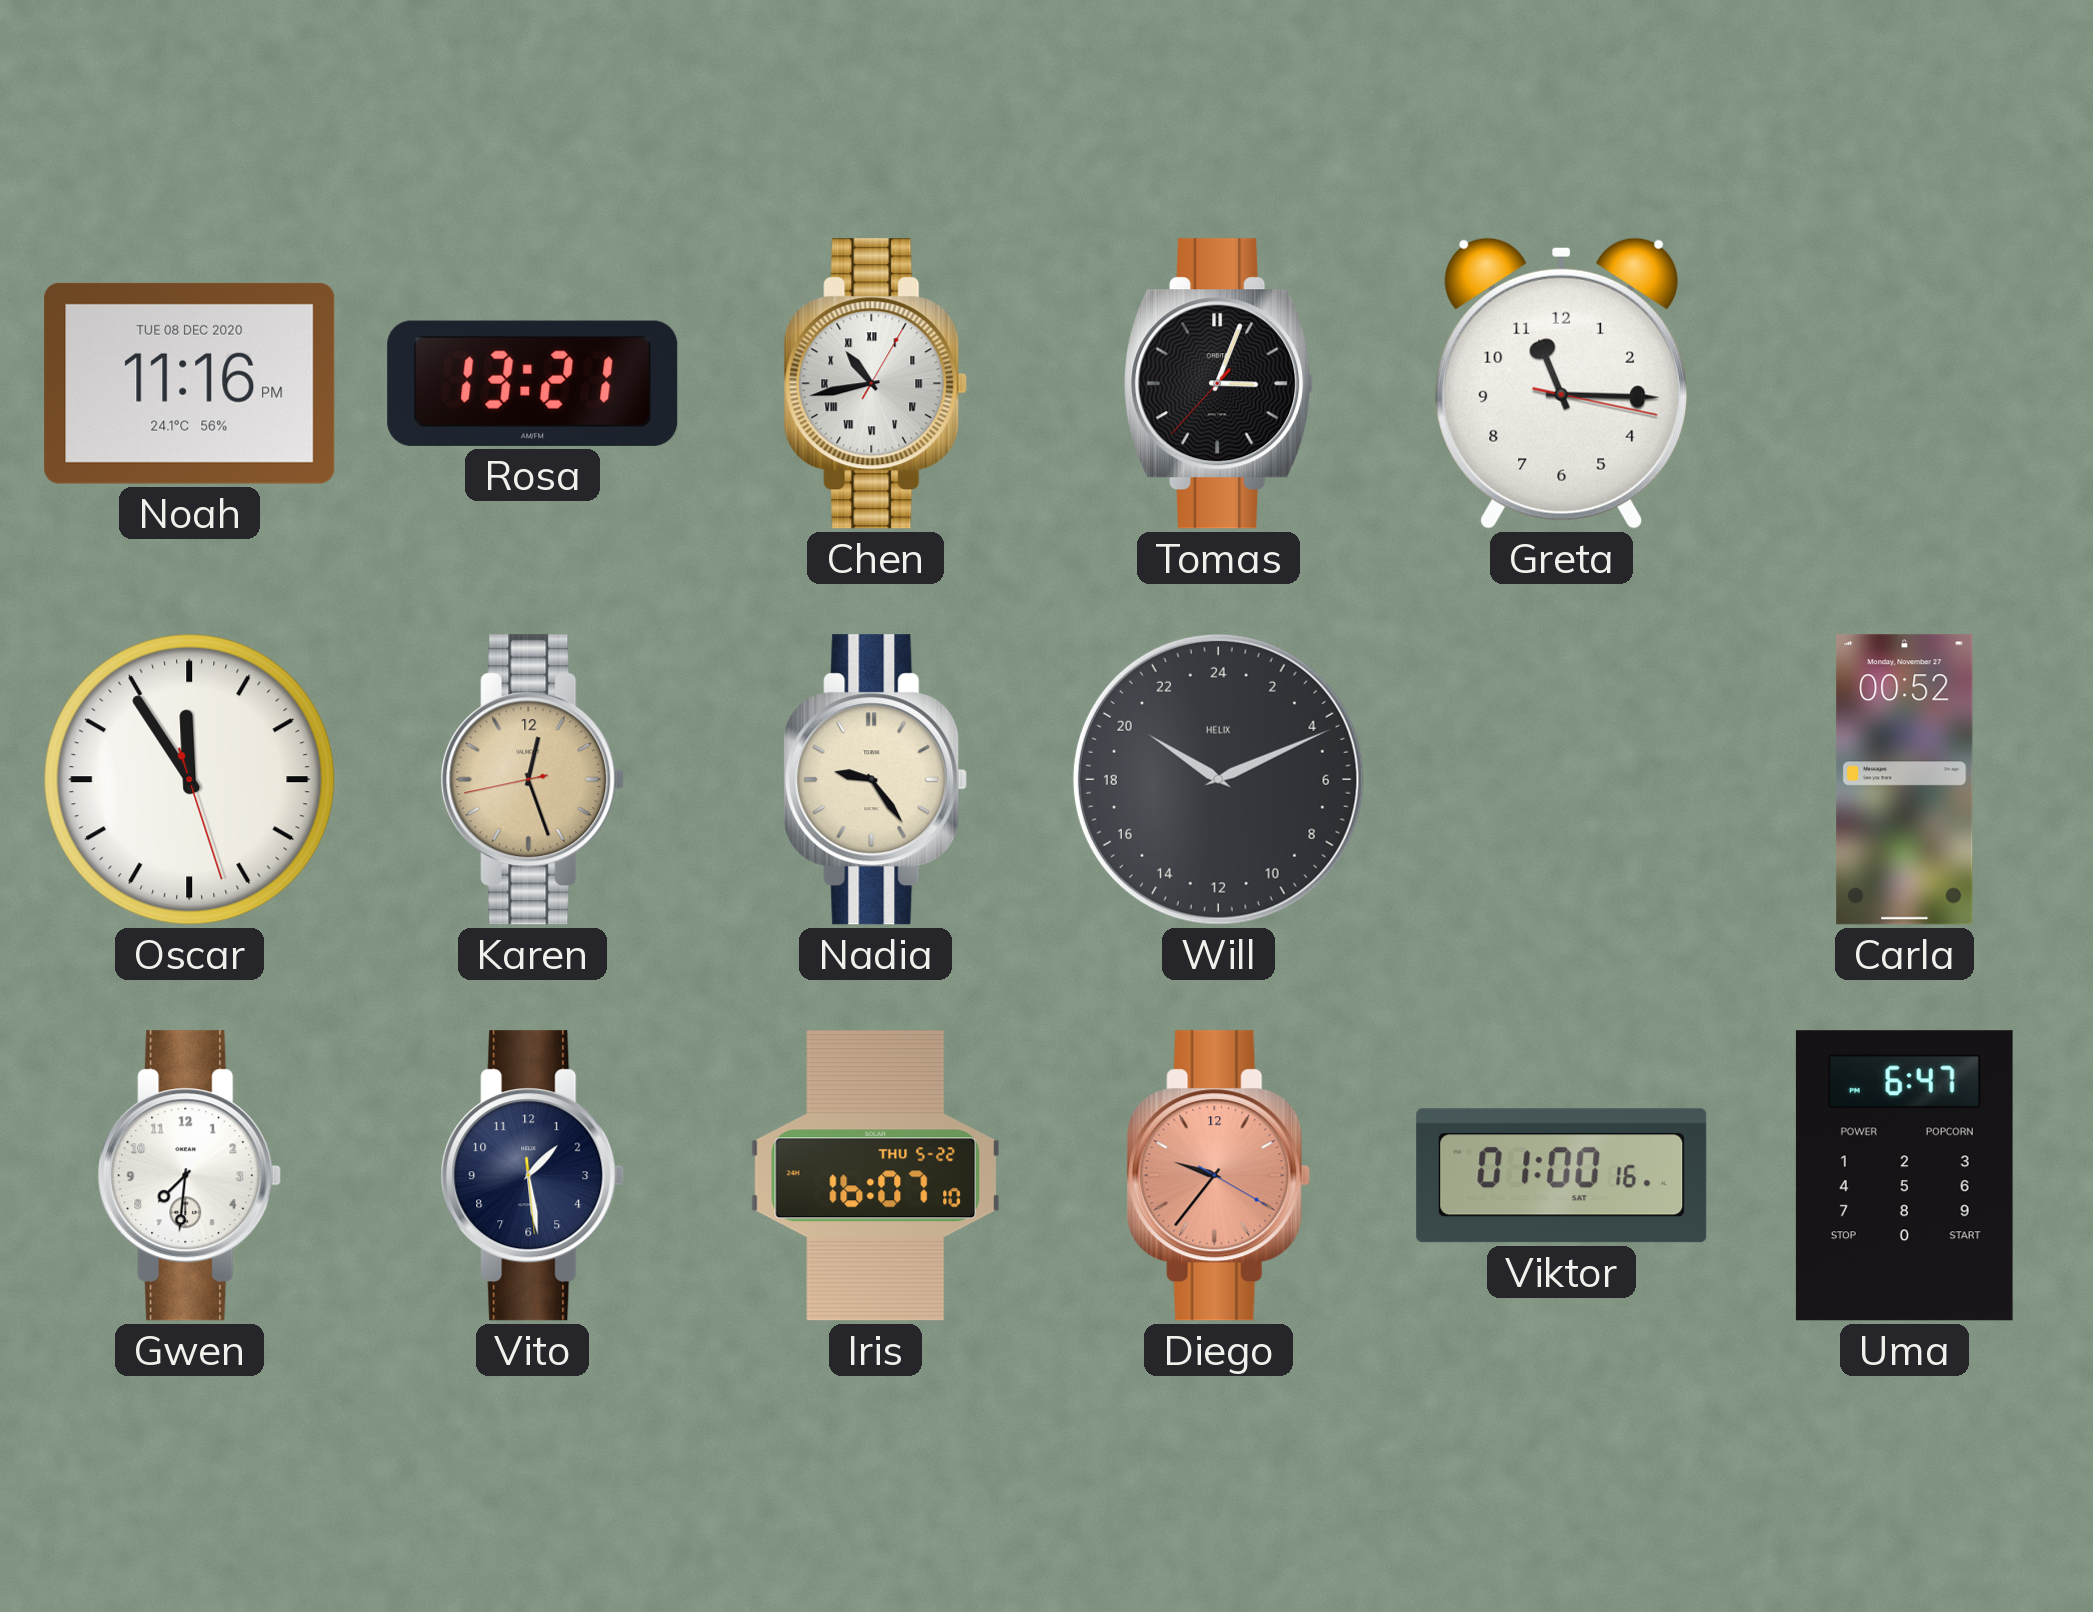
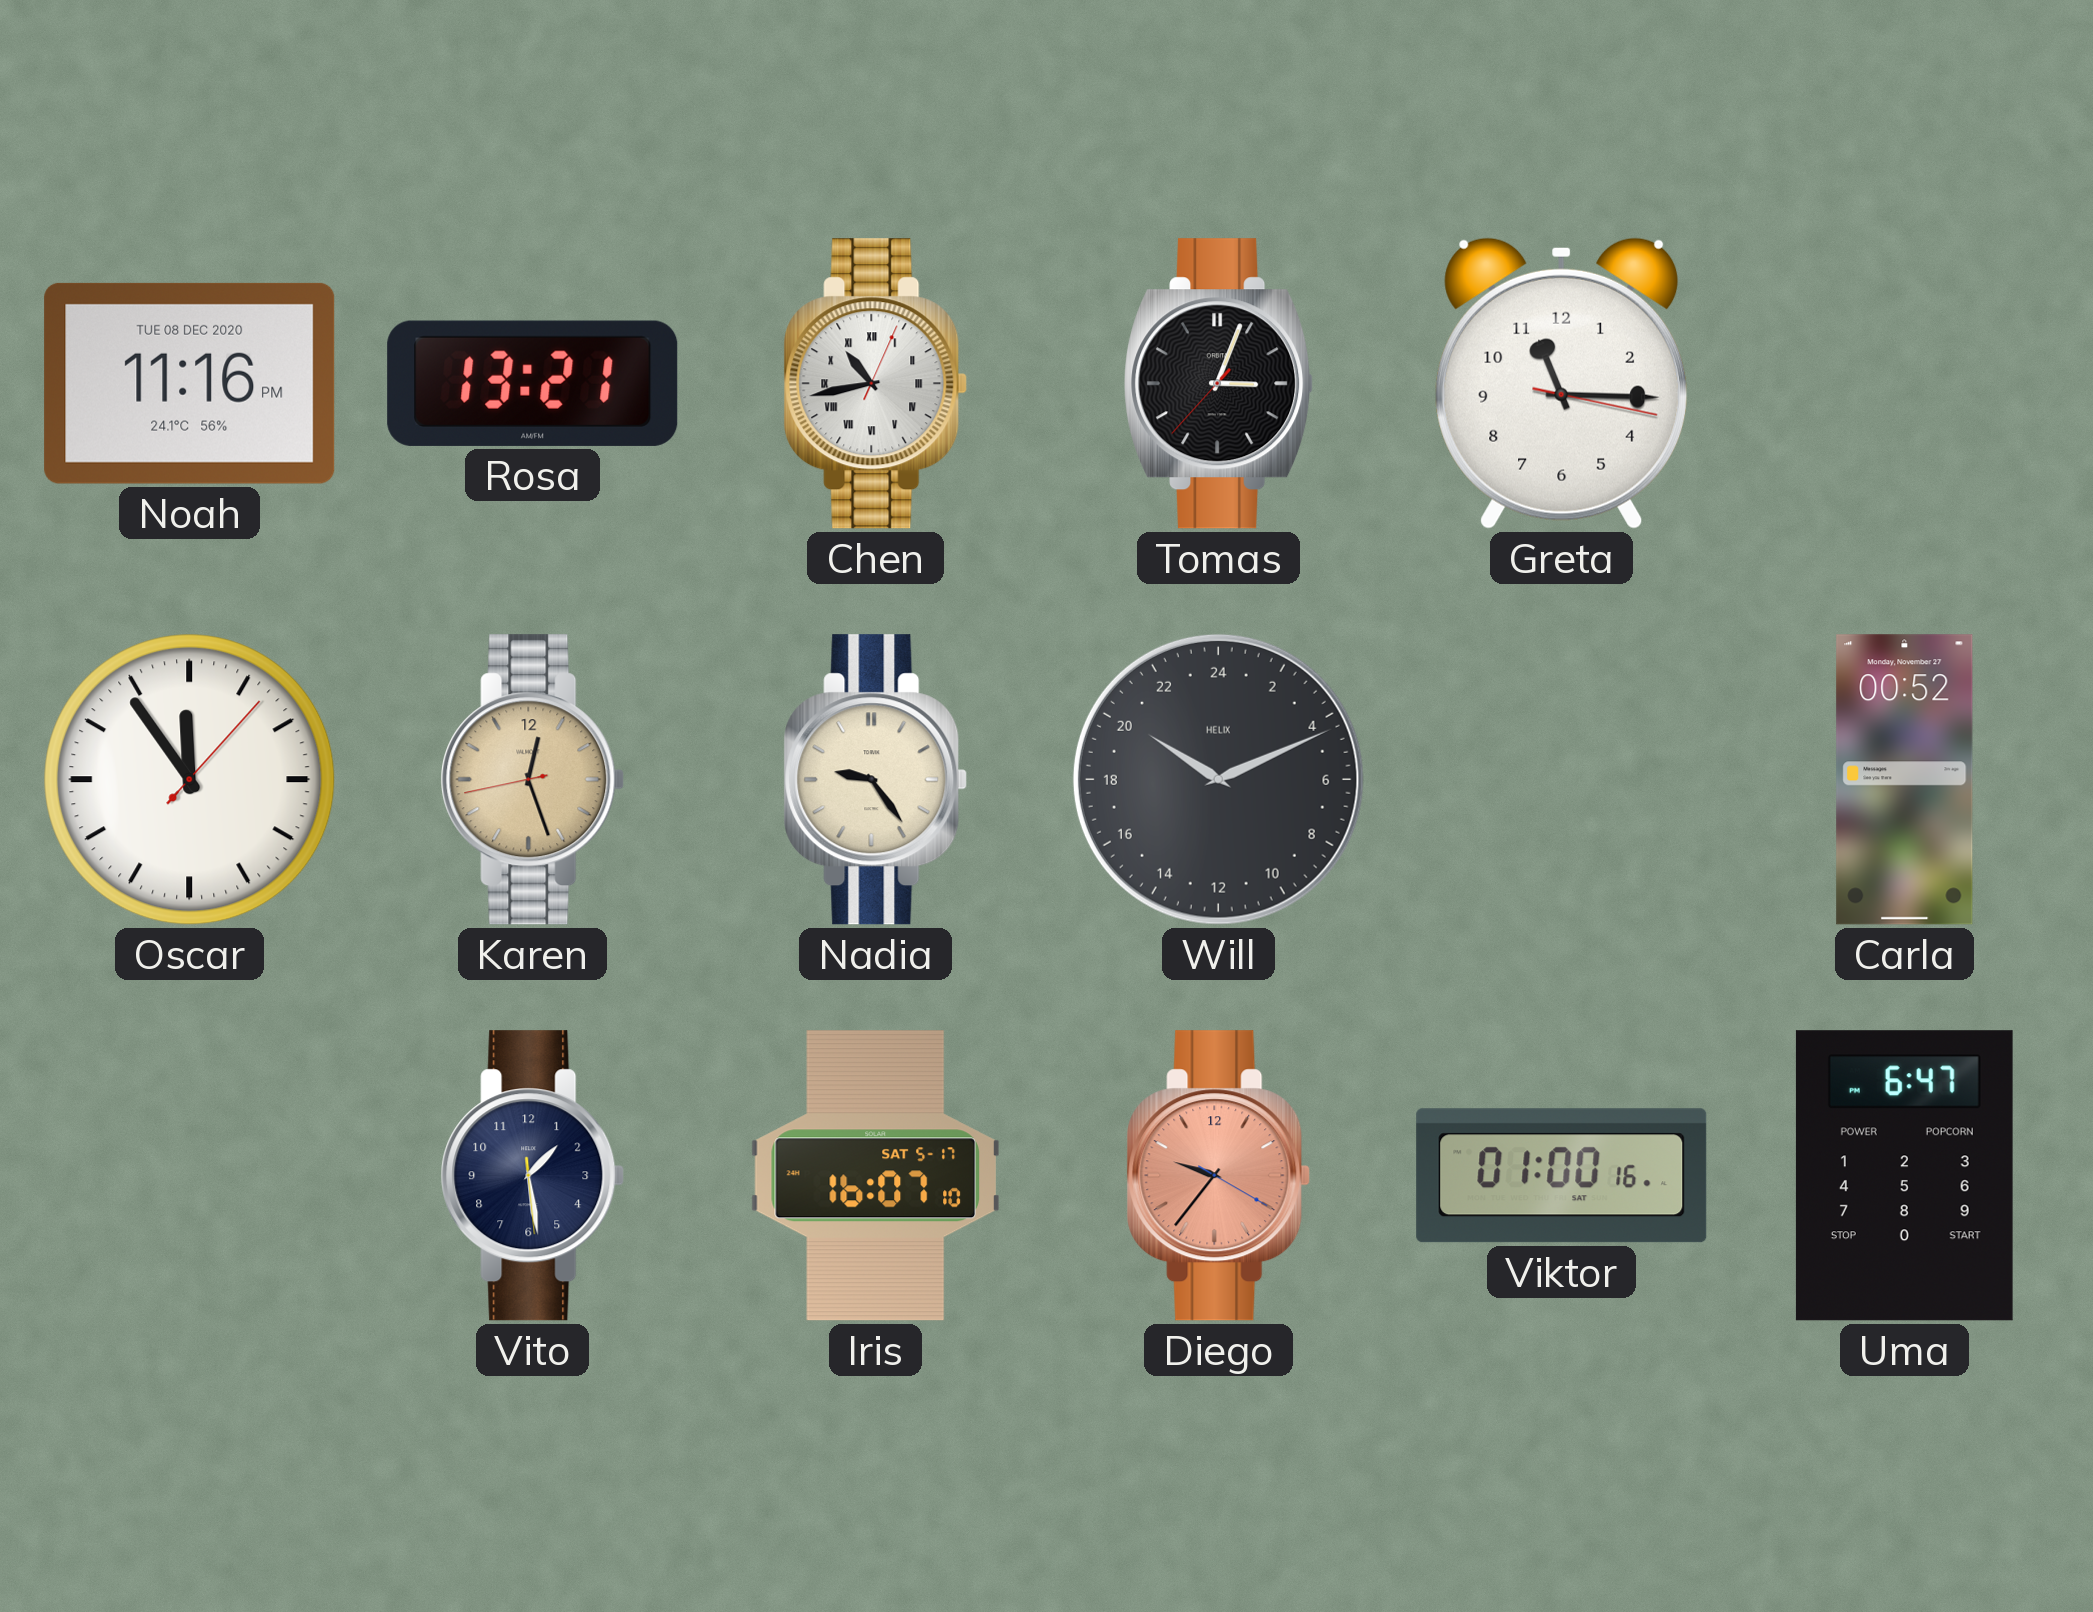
Chen: 10:43:05 -> 10:43:04
Oscar: 11:54:27 -> 11:54:07
Gwen: 7:31 -> none
Iris date: THU 5-22 -> SAT 5-17
